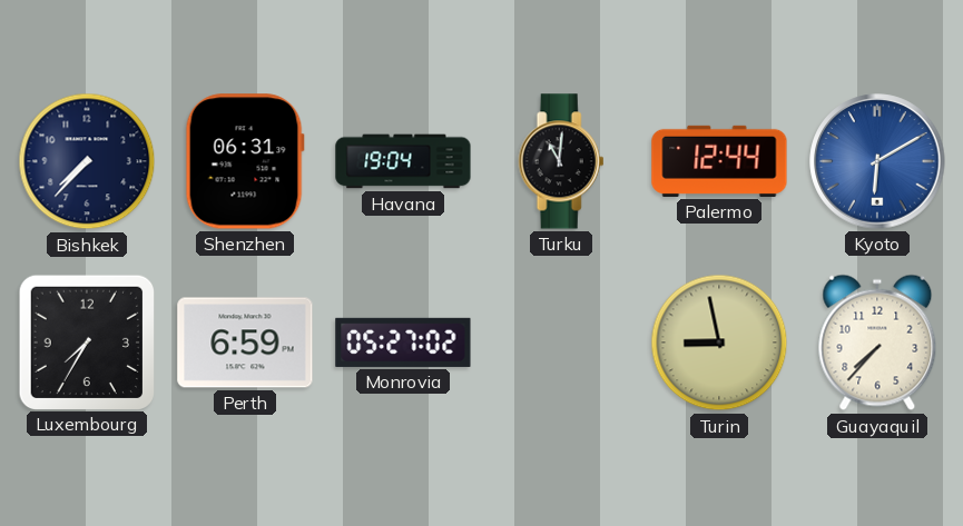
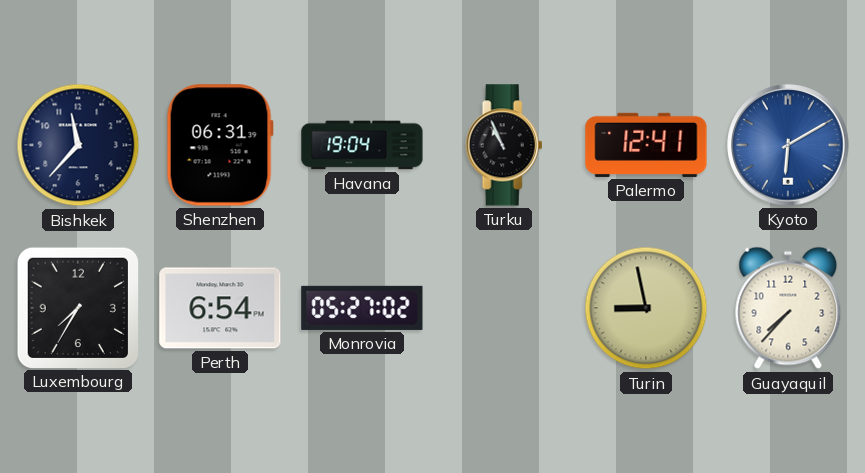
Bishkek: 7:37 -> 11:37
Turku: 11:01 -> 10:56
Palermo: 12:44 -> 12:41
Perth: 6:59 -> 6:54
